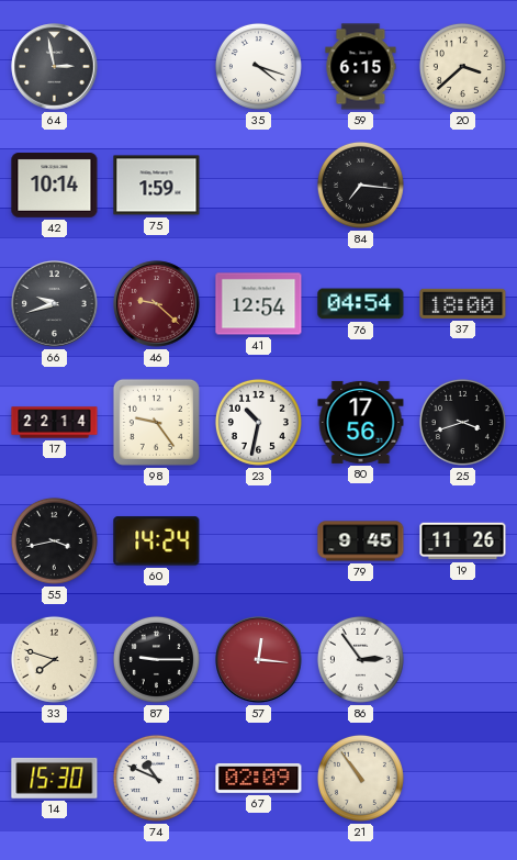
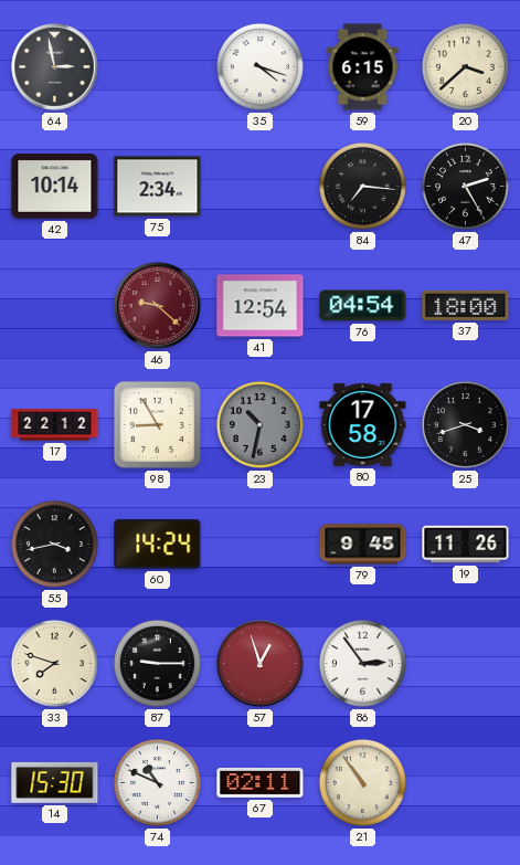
75: 1:59 -> 2:34
47: none -> 2:25
66: 9:42 -> none
17: 22:14 -> 22:12
98: 9:24 -> 8:55
23 dial: white -> grey
80: 17:56 -> 17:58
57: 12:16 -> 12:57
67: 02:09 -> 02:11
